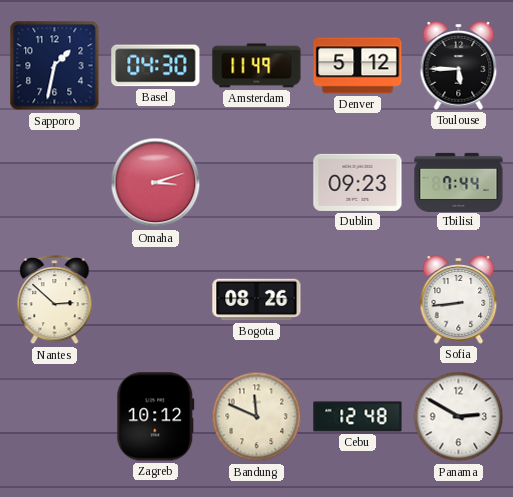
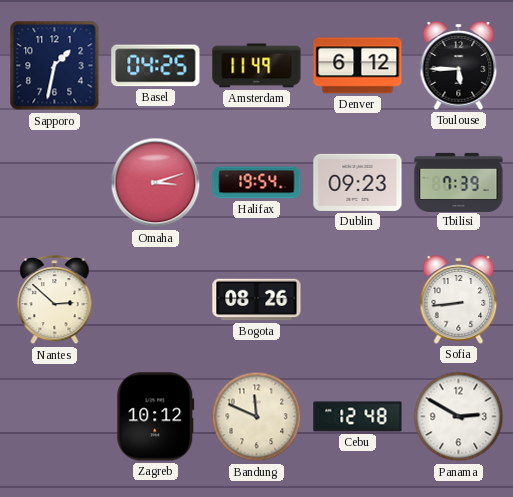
Basel: 04:30 -> 04:25
Denver: 5:12 -> 6:12
Halifax: none -> 19:54
Tbilisi: 7:44 -> 7:39
